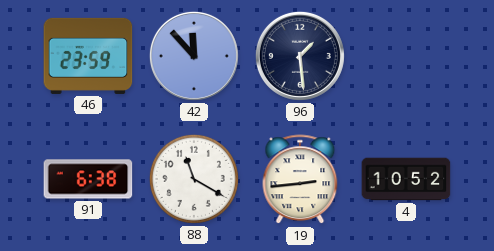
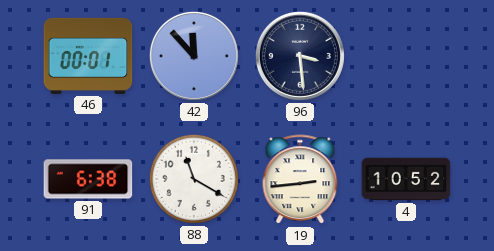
46: 23:59 -> 00:01
96: 1:29 -> 3:29
